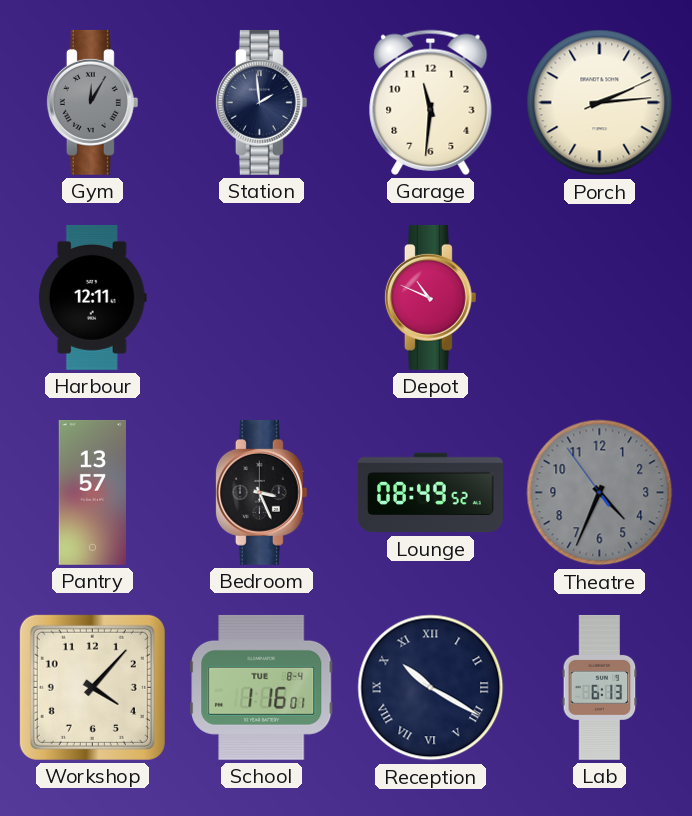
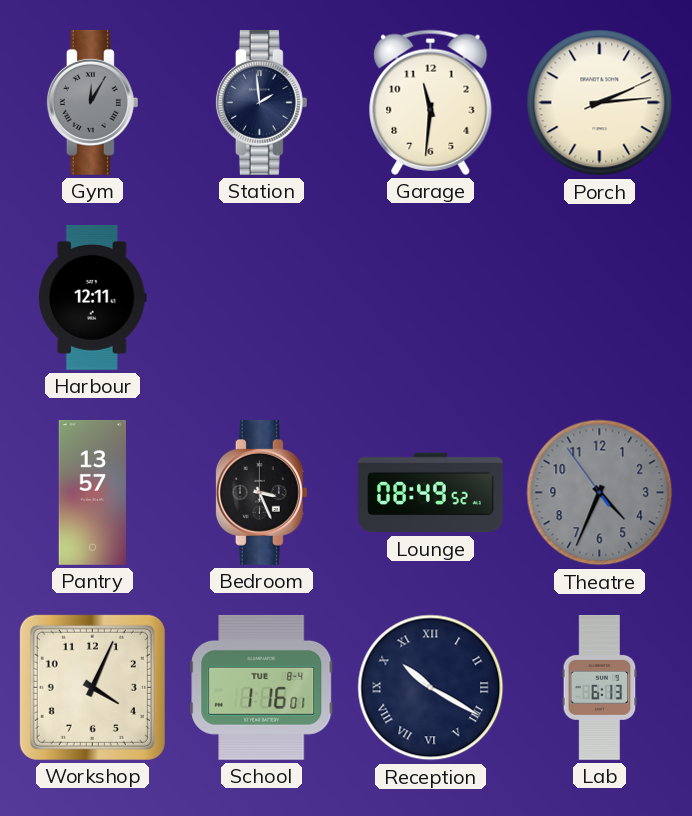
Depot: 10:49 -> none
Workshop: 4:07 -> 4:04
